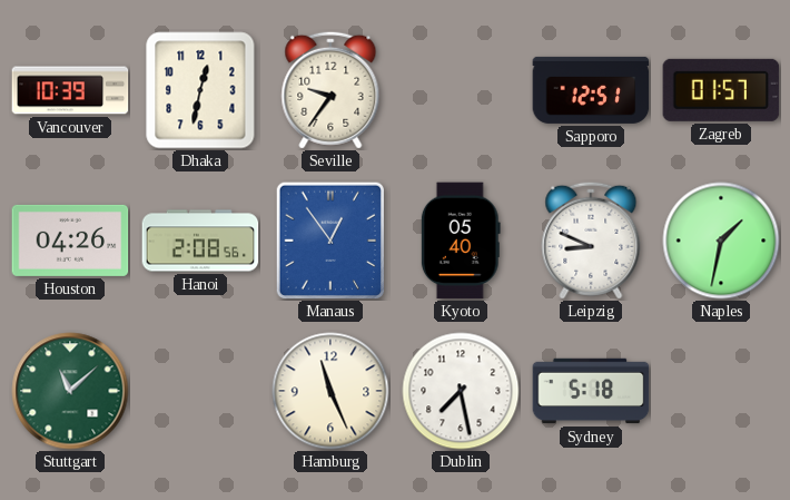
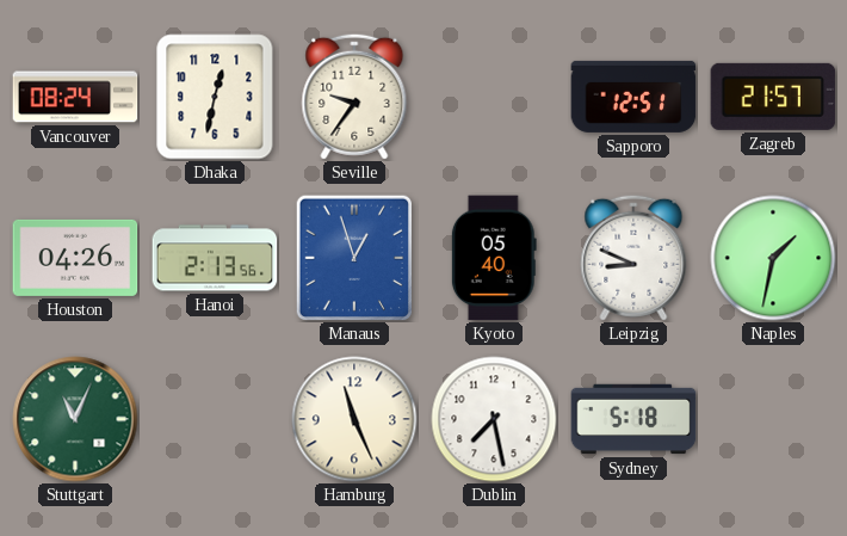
Vancouver: 10:39 -> 08:24
Zagreb: 01:57 -> 21:57
Hanoi: 2:08 -> 2:13
Manaus: 12:54 -> 12:57
Stuttgart: 11:08 -> 11:04
